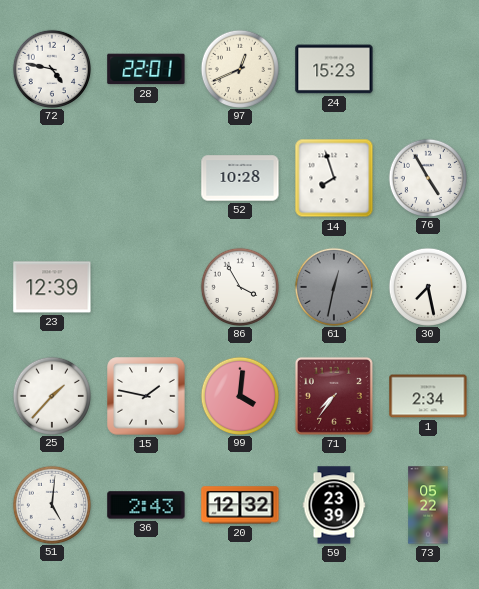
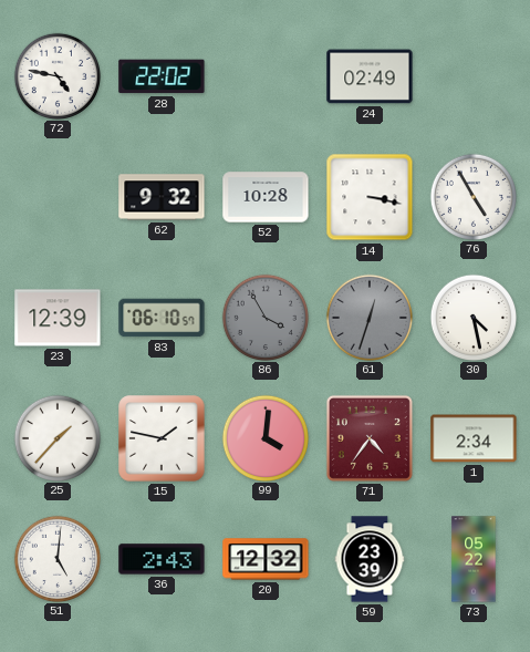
28: 22:01 -> 22:02
97: 12:41 -> none
24: 15:23 -> 02:49
62: none -> 9:32
14: 7:57 -> 3:17
83: none -> 06:10
86 dial: white -> grey
61: 12:32 -> 12:33
30: 7:28 -> 4:28
71: 7:36 -> 4:36
